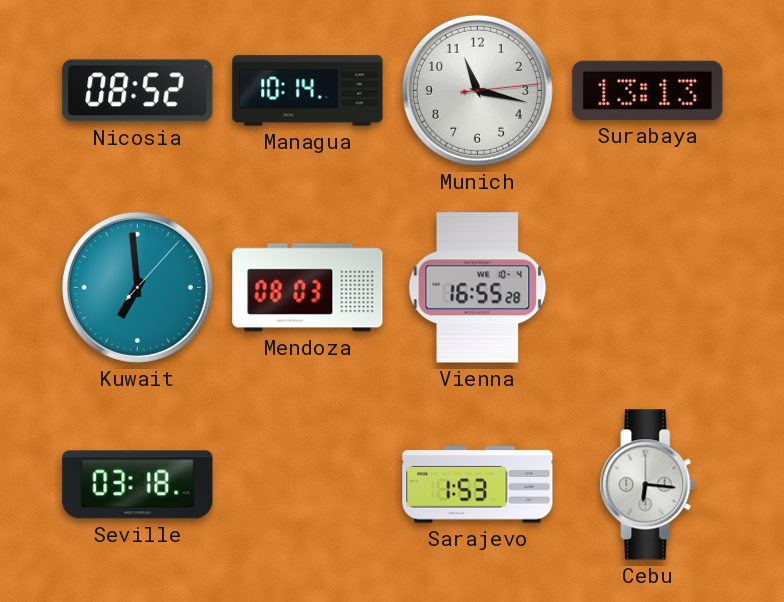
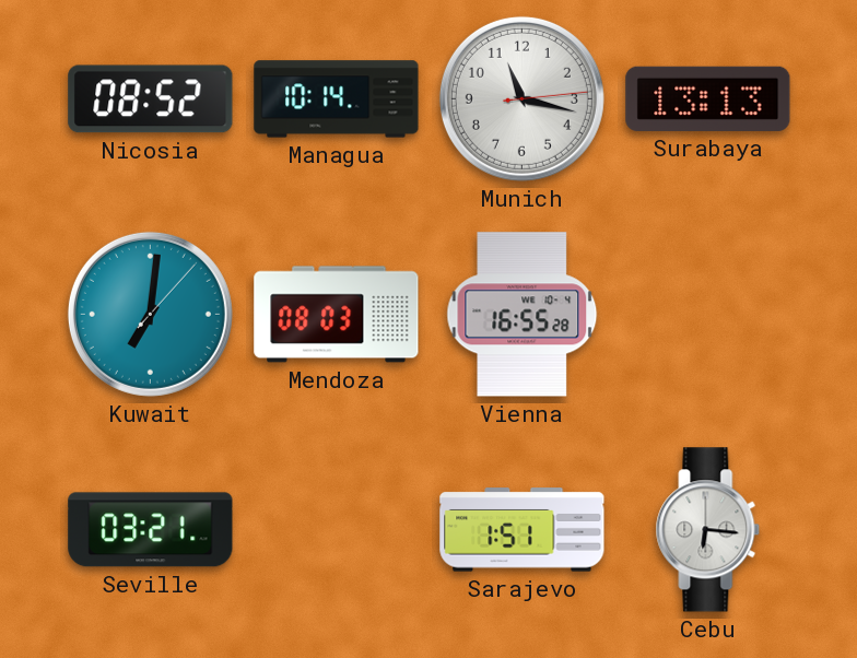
Kuwait: 6:59 -> 7:01
Seville: 03:18 -> 03:21
Sarajevo: 1:53 -> 1:51
